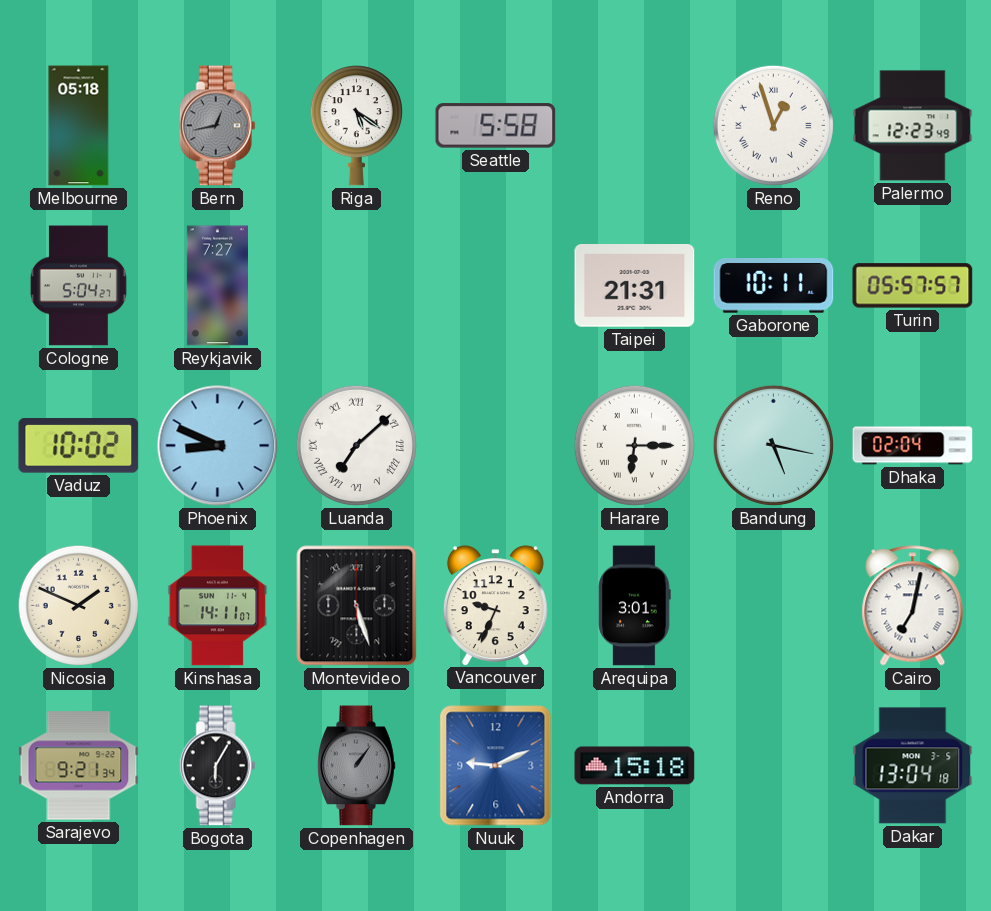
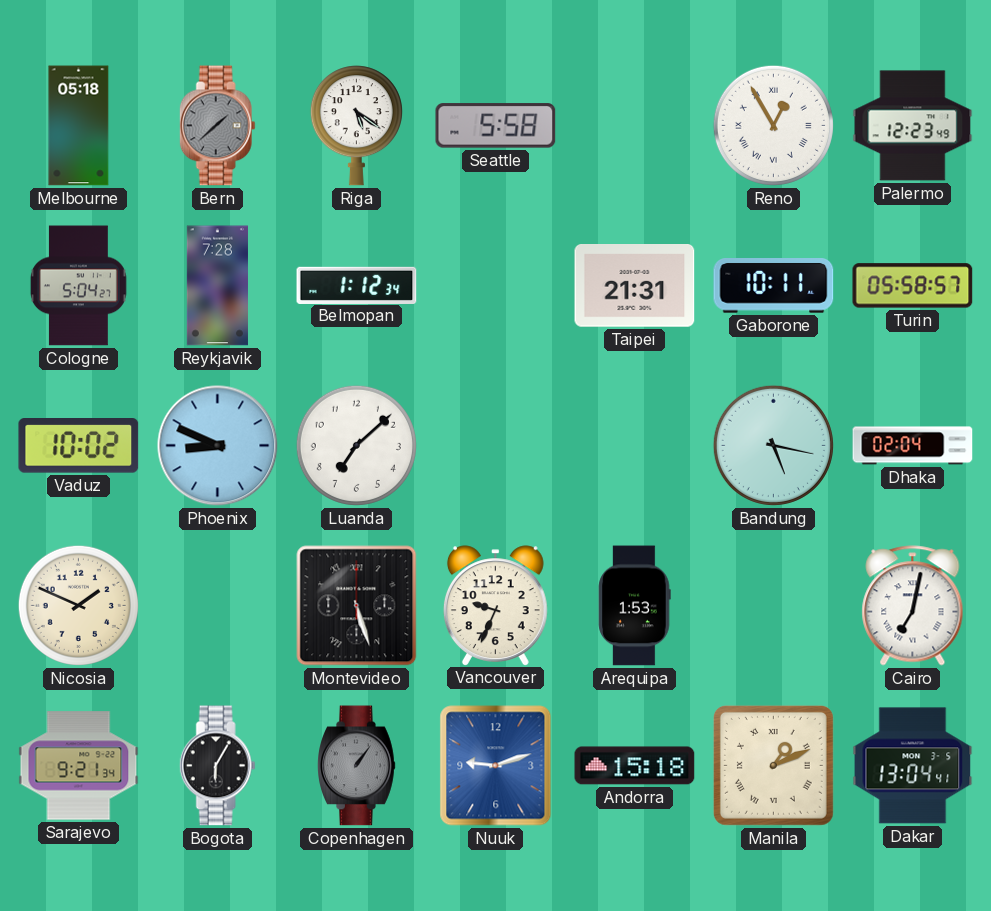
Bern: 12:43 -> 1:38
Reno: 12:57 -> 12:55
Reykjavik: 7:27 -> 7:28
Belmopan: none -> 1:12
Turin: 05:57 -> 05:58
Luanda numerals: Roman -> Arabic
Harare: 6:15 -> none
Kinshasa: 14:11 -> none
Arequipa: 3:01 -> 1:53
Nuuk: 9:11 -> 9:12
Manila: none -> 1:11
Dakar: 13:04:18 -> 13:04:41
